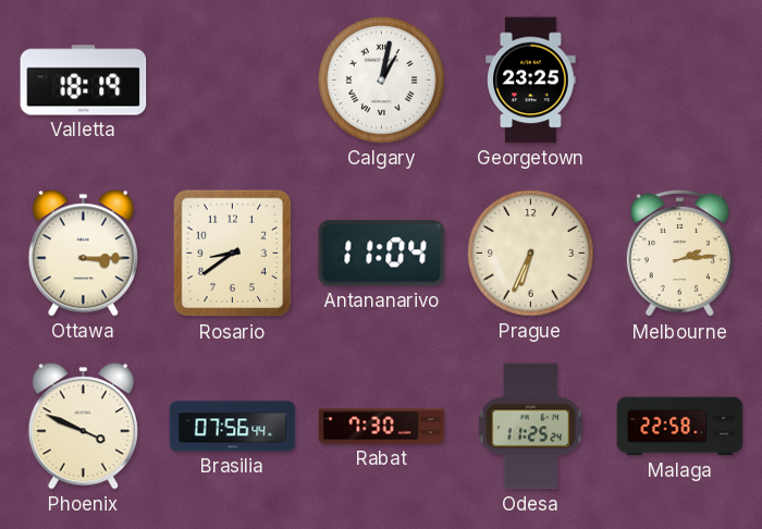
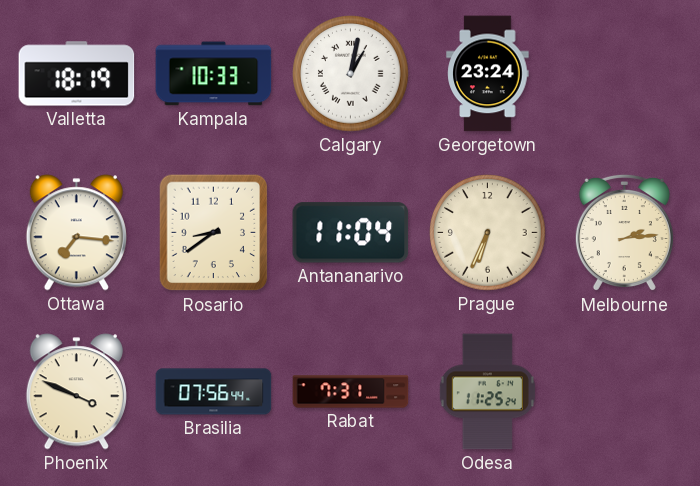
Kampala: none -> 10:33
Georgetown: 23:25 -> 23:24
Ottawa: 3:15 -> 7:16
Rabat: 7:30 -> 7:31
Malaga: 22:58 -> none
